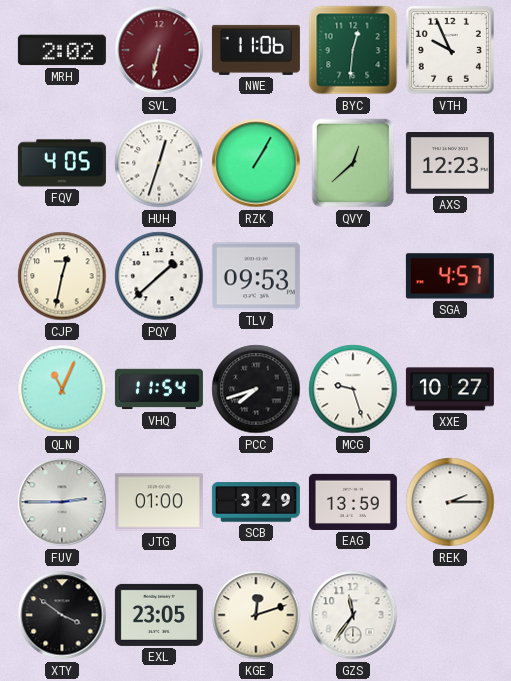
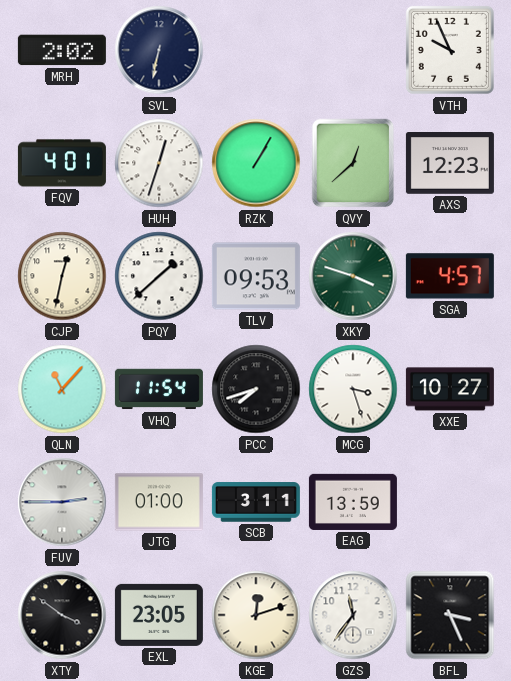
SVL dial: burgundy -> navy
NWE: 11:06 -> none
BYC: 12:31 -> none
FQV: 4:05 -> 4:01
XKY: none -> 3:48
QLN: 11:04 -> 11:07
MCG: 9:27 -> 3:27
SCB: 3:29 -> 3:11
REK: 2:15 -> none
BFL: none -> 3:26
